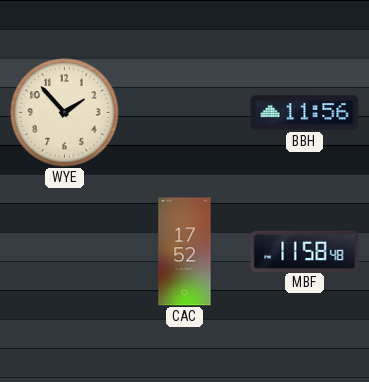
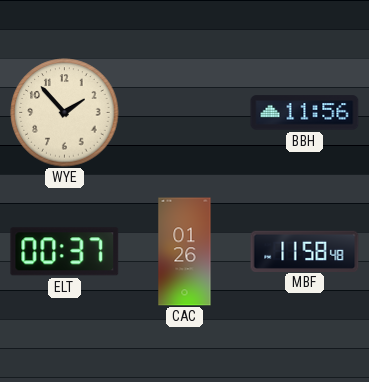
ELT: none -> 00:37
CAC: 17:52 -> 01:26
